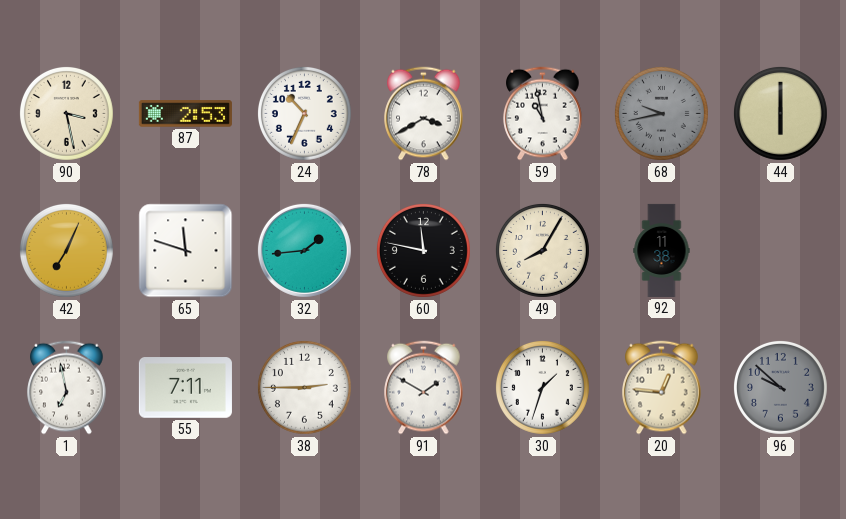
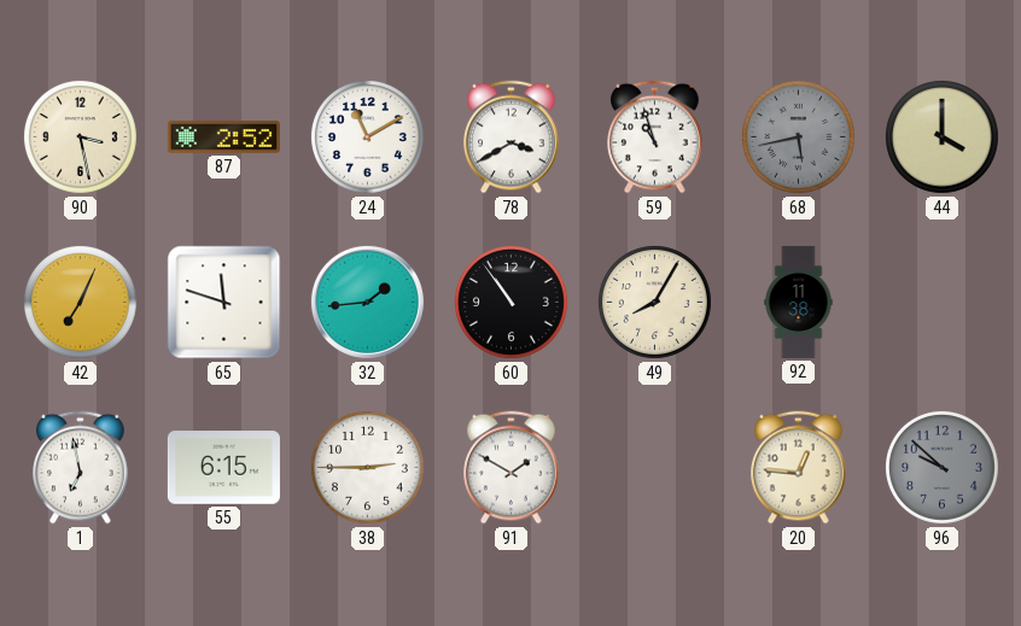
87: 2:53 -> 2:52
24: 10:34 -> 11:10
59: 10:58 -> 10:57
68: 9:43 -> 5:43
44: 6:00 -> 4:00
60: 11:47 -> 10:54
55: 7:11 -> 6:15
30: 1:33 -> none
